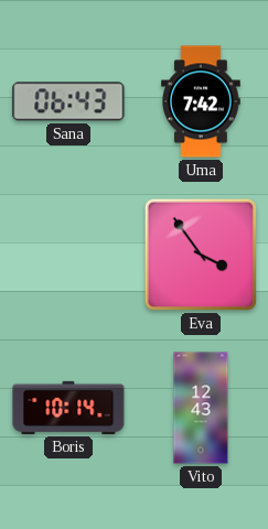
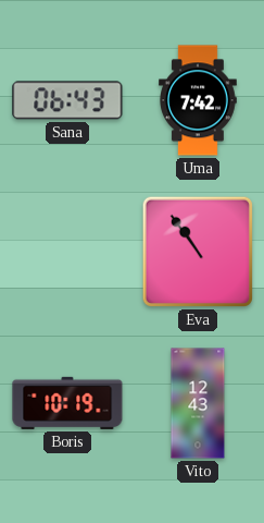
Eva: 3:54 -> 10:54
Boris: 10:14 -> 10:19
